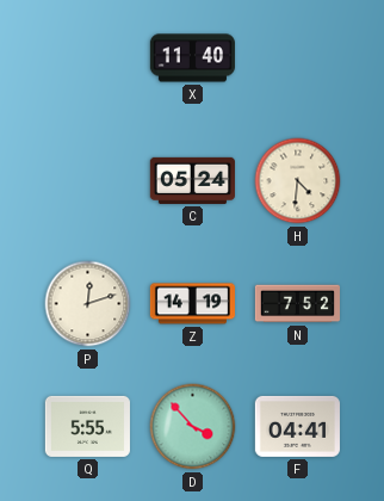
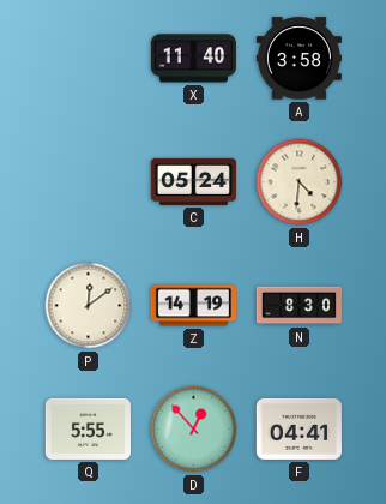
A: none -> 3:58
P: 12:12 -> 12:09
N: 7:52 -> 8:30
D: 3:53 -> 12:53
